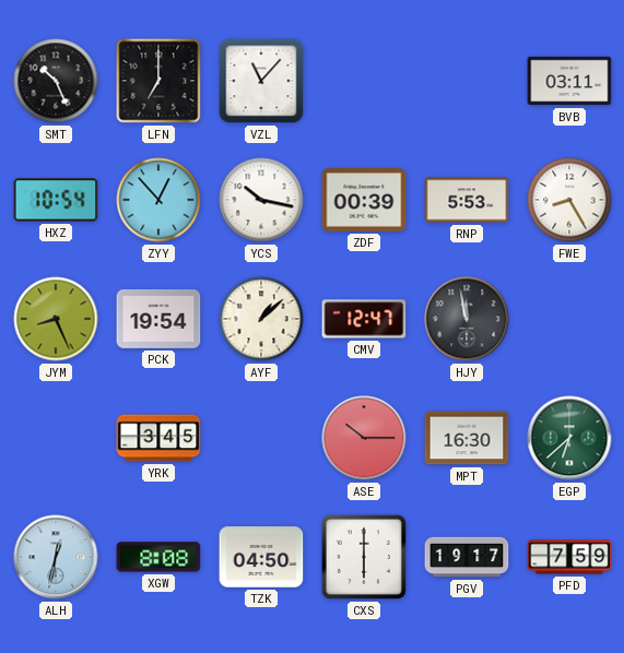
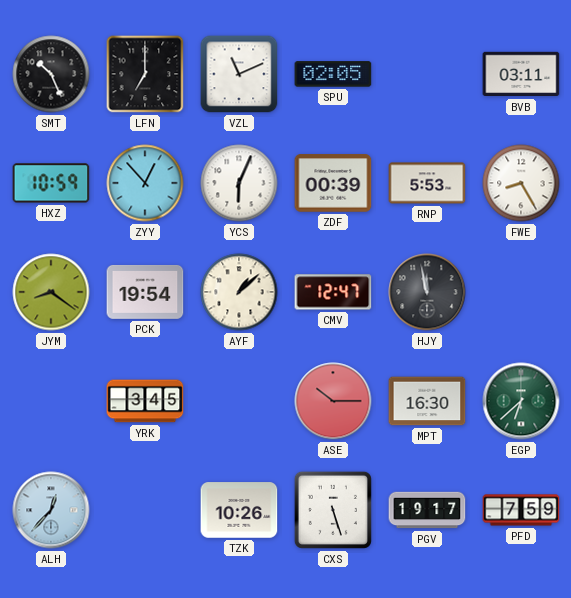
VZL: 11:07 -> 11:11
SPU: none -> 02:05
HXZ: 10:54 -> 10:59
YCS: 10:17 -> 6:04
JYM: 8:26 -> 8:21
ALH: 12:32 -> 12:37
XGW: 8:08 -> none
TZK: 04:50 -> 10:26
CXS: 6:00 -> 5:27
